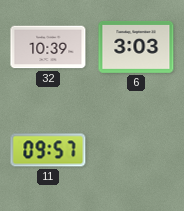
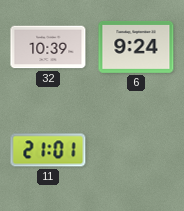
6: 3:03 -> 9:24
11: 09:57 -> 21:01
